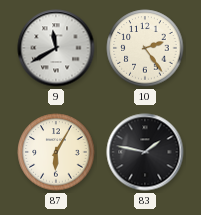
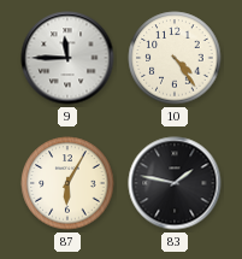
9: 11:40 -> 11:45
10: 2:24 -> 4:24
